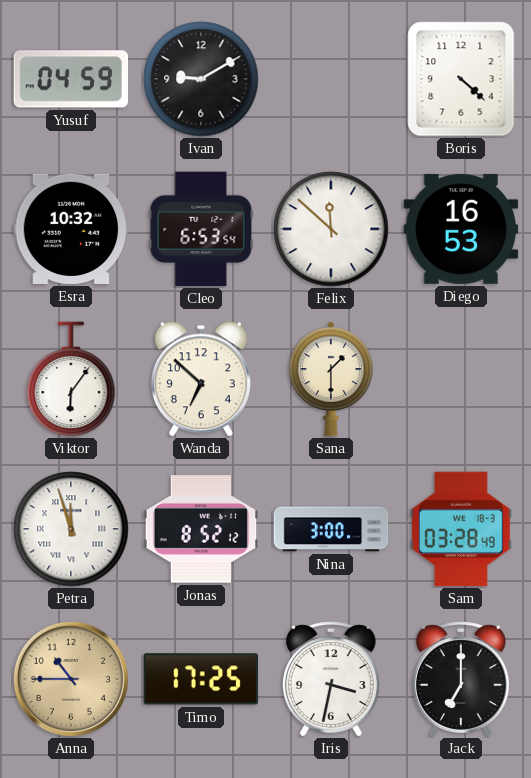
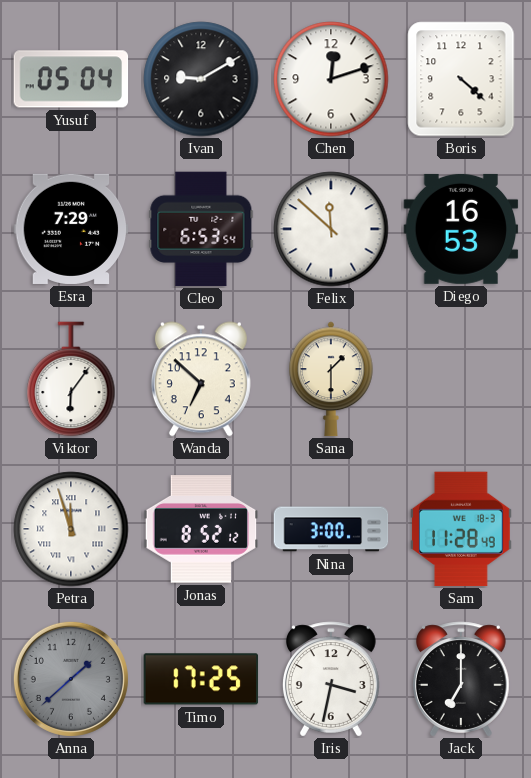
Yusuf: 04:59 -> 05:04
Chen: none -> 12:12
Esra: 10:32 -> 7:29
Sam: 03:28 -> 11:28
Anna: 10:45 -> 1:38
Anna dial: champagne -> grey
